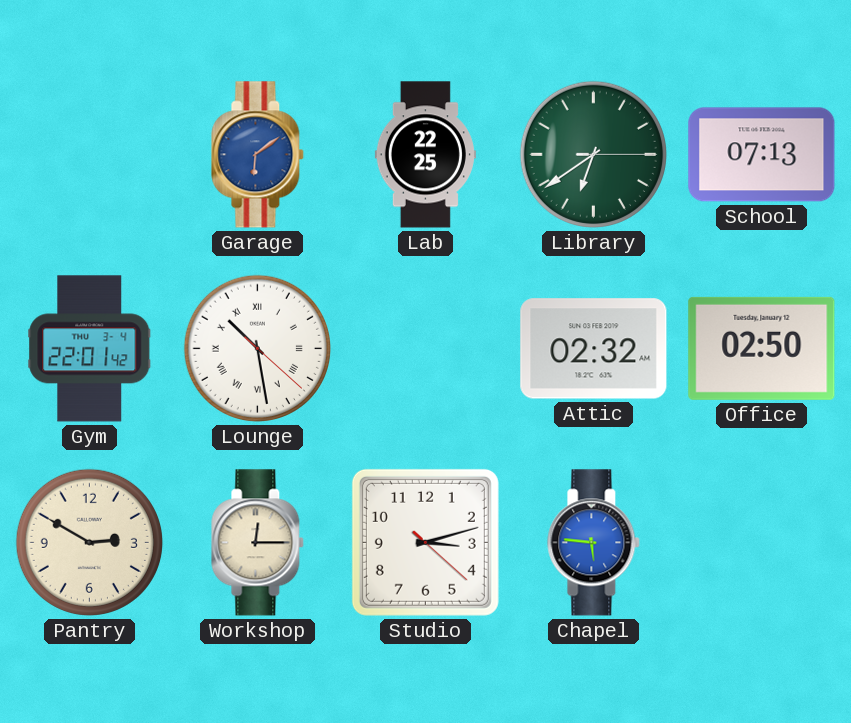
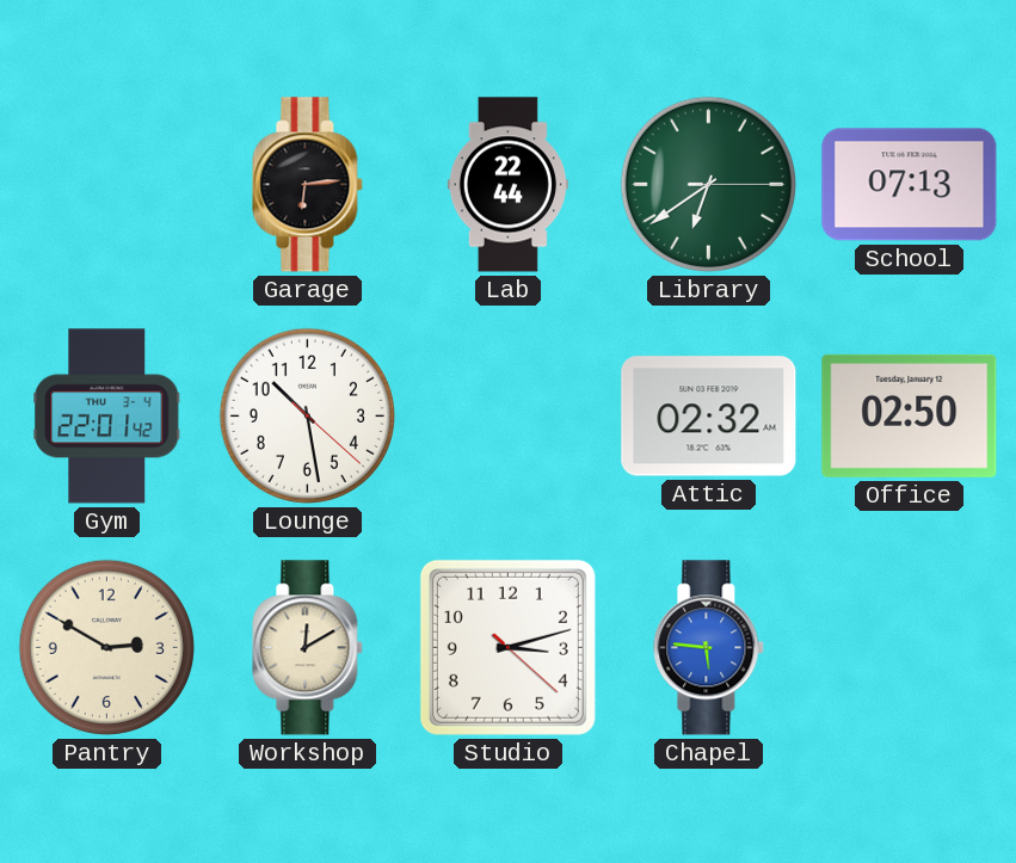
Garage: 6:09 -> 6:14
Garage dial: blue -> black
Lab: 22:25 -> 22:44
Lounge numerals: Roman -> Arabic
Workshop: 12:15 -> 12:10
